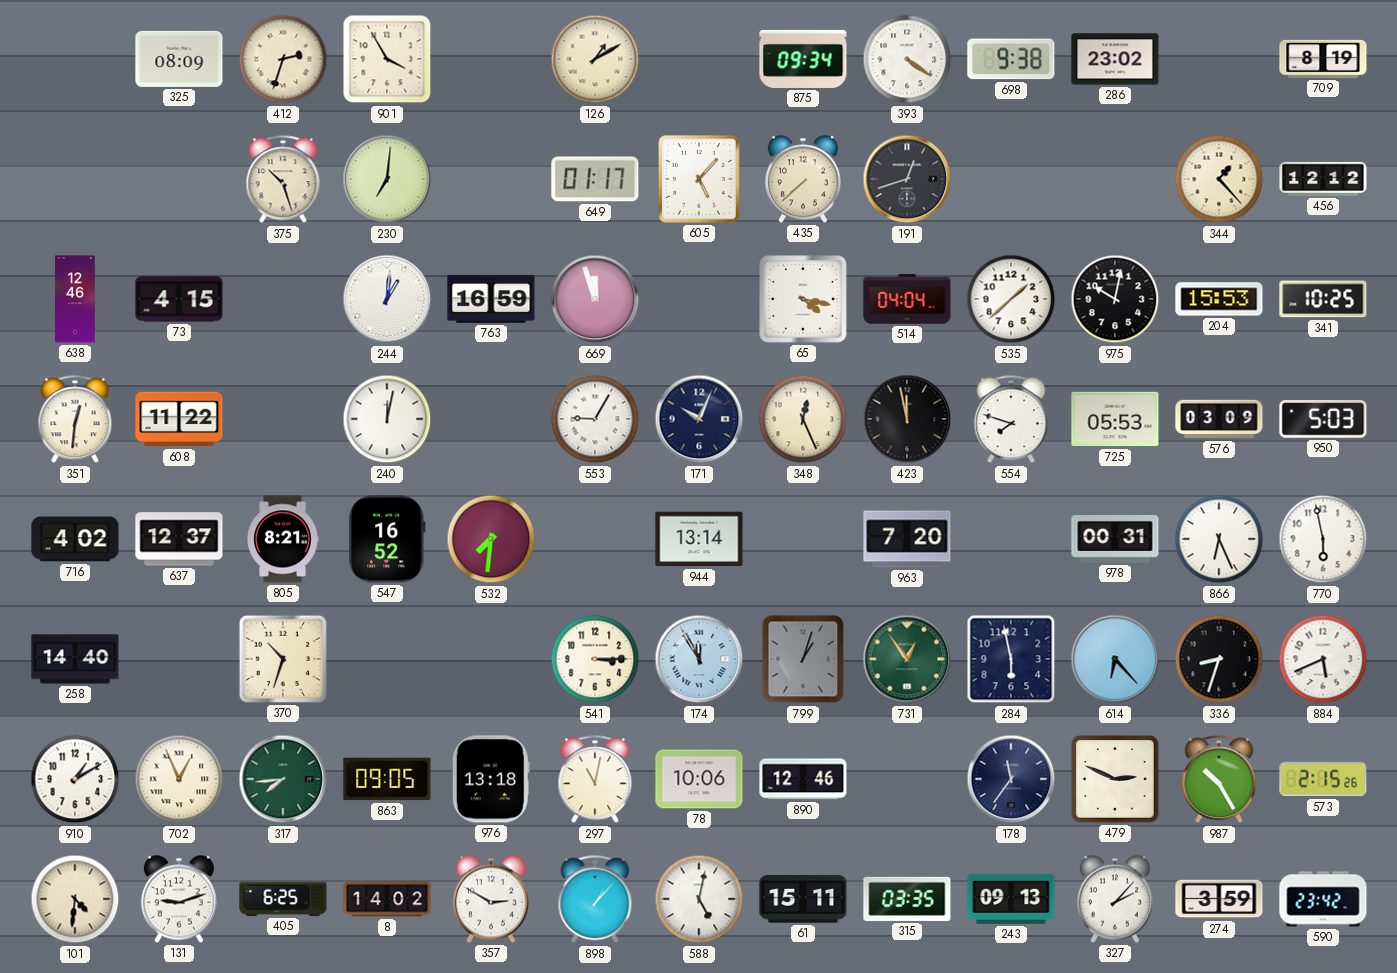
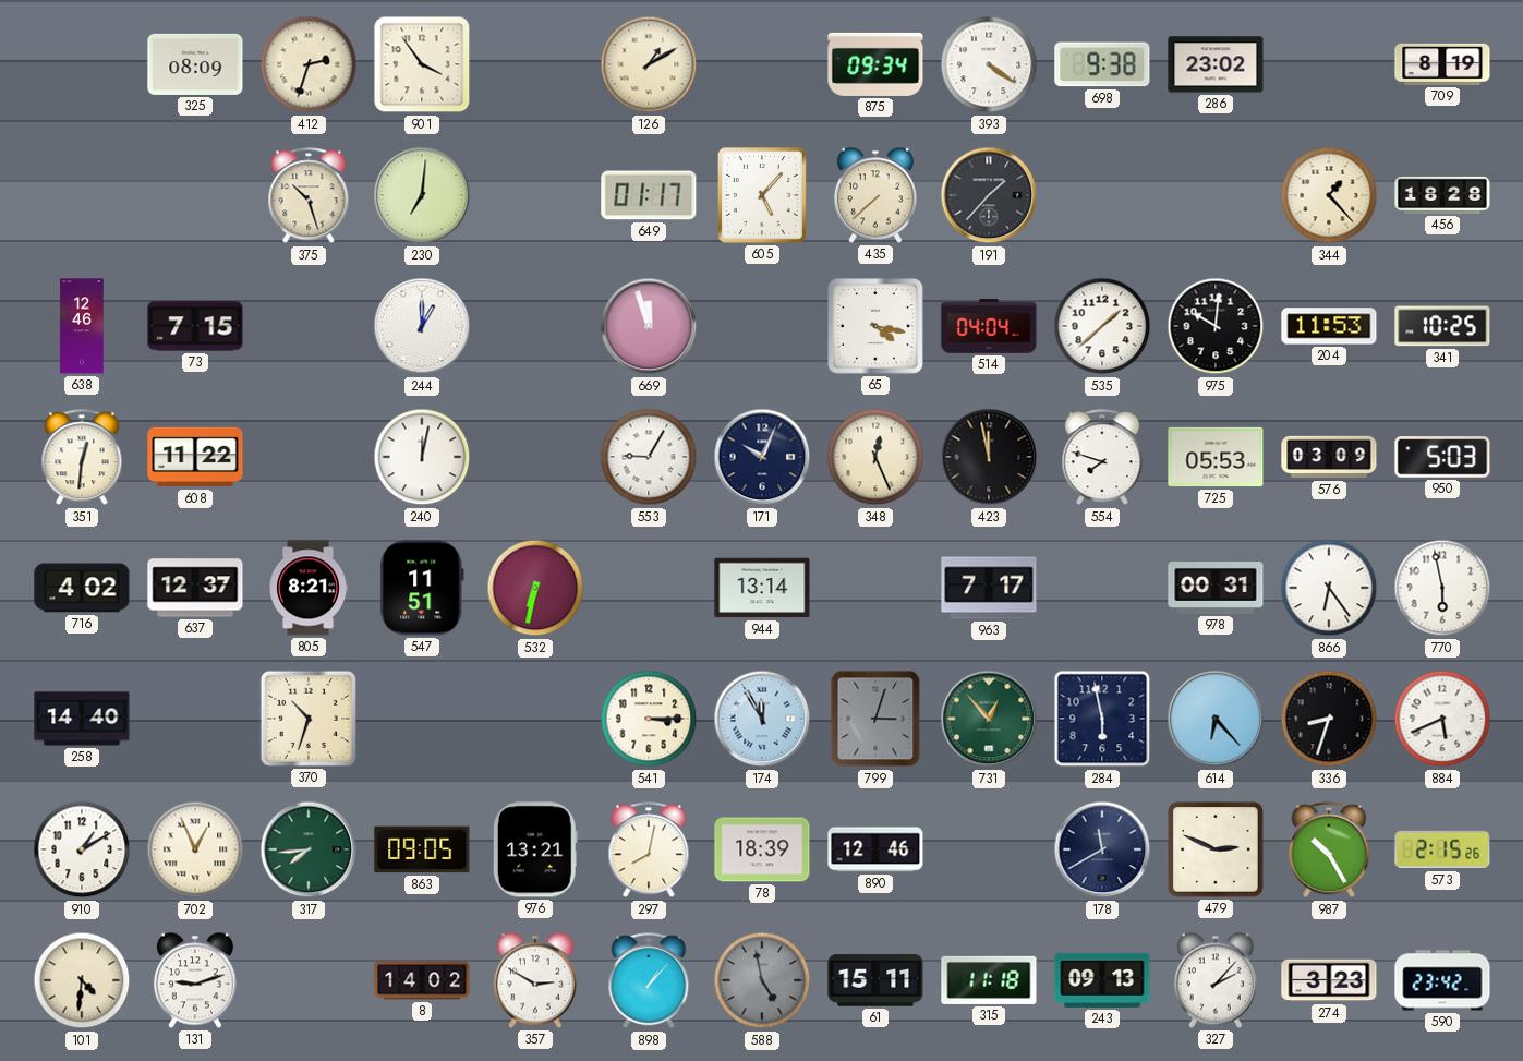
901: 3:55 -> 3:54
191: 12:42 -> 1:37
456: 12:12 -> 18:28
73: 4:15 -> 7:15
244: 1:01 -> 1:00
763: 16:59 -> none
975: 10:02 -> 10:01
204: 15:53 -> 11:53
547: 16:52 -> 11:51
532: 7:31 -> 6:32
963: 7:20 -> 7:17
866: 6:26 -> 6:24
799: 1:03 -> 3:03
731: 12:54 -> 12:53
976: 13:18 -> 13:21
297: 11:02 -> 8:02
78: 10:06 -> 18:39
178: 11:36 -> 11:40
405: 6:25 -> none
588: 5:02 -> 4:58
588 dial: white -> grey
315: 03:35 -> 11:18
274: 3:59 -> 3:23
